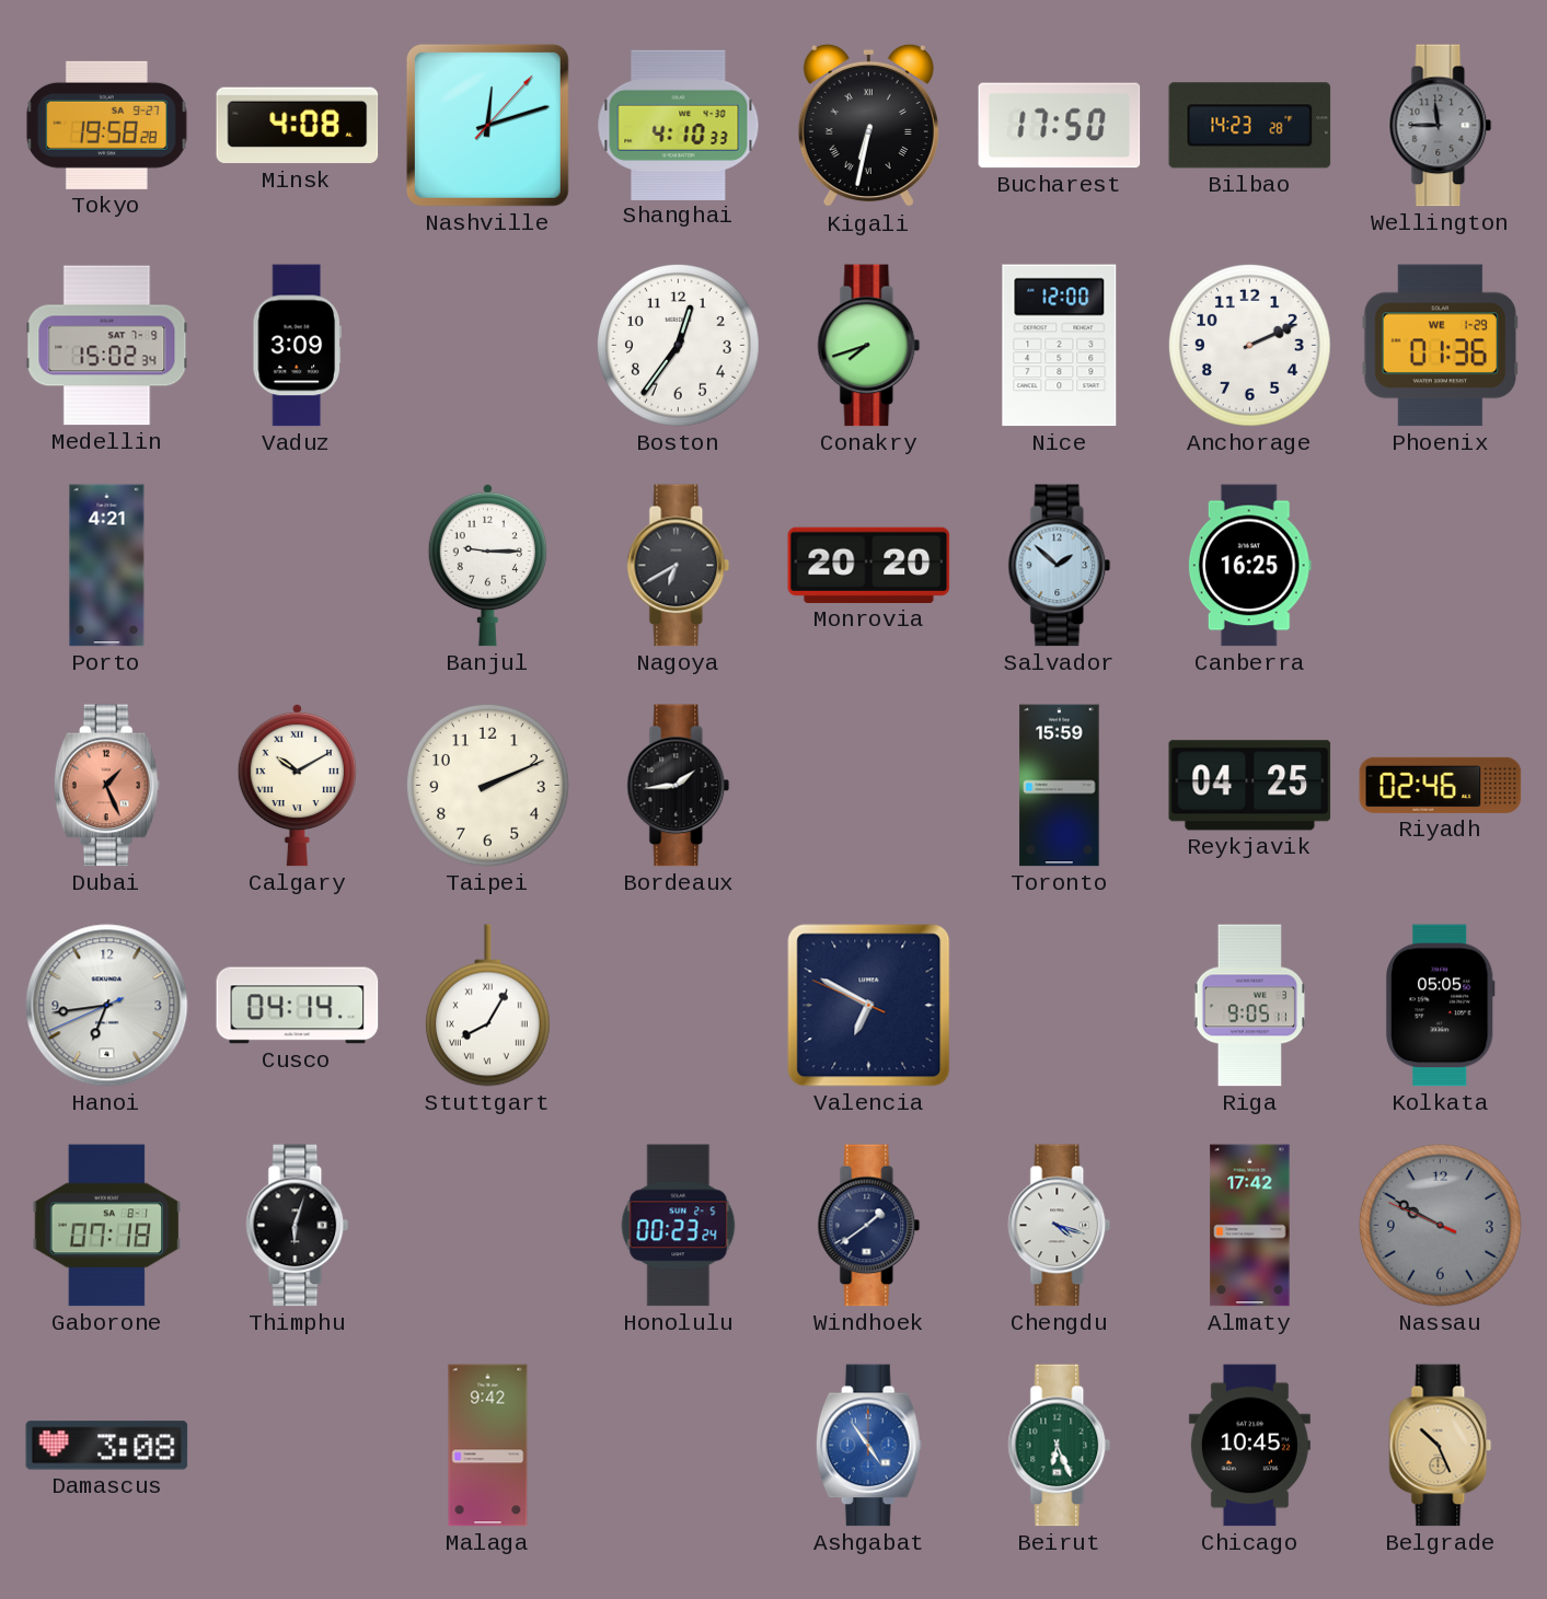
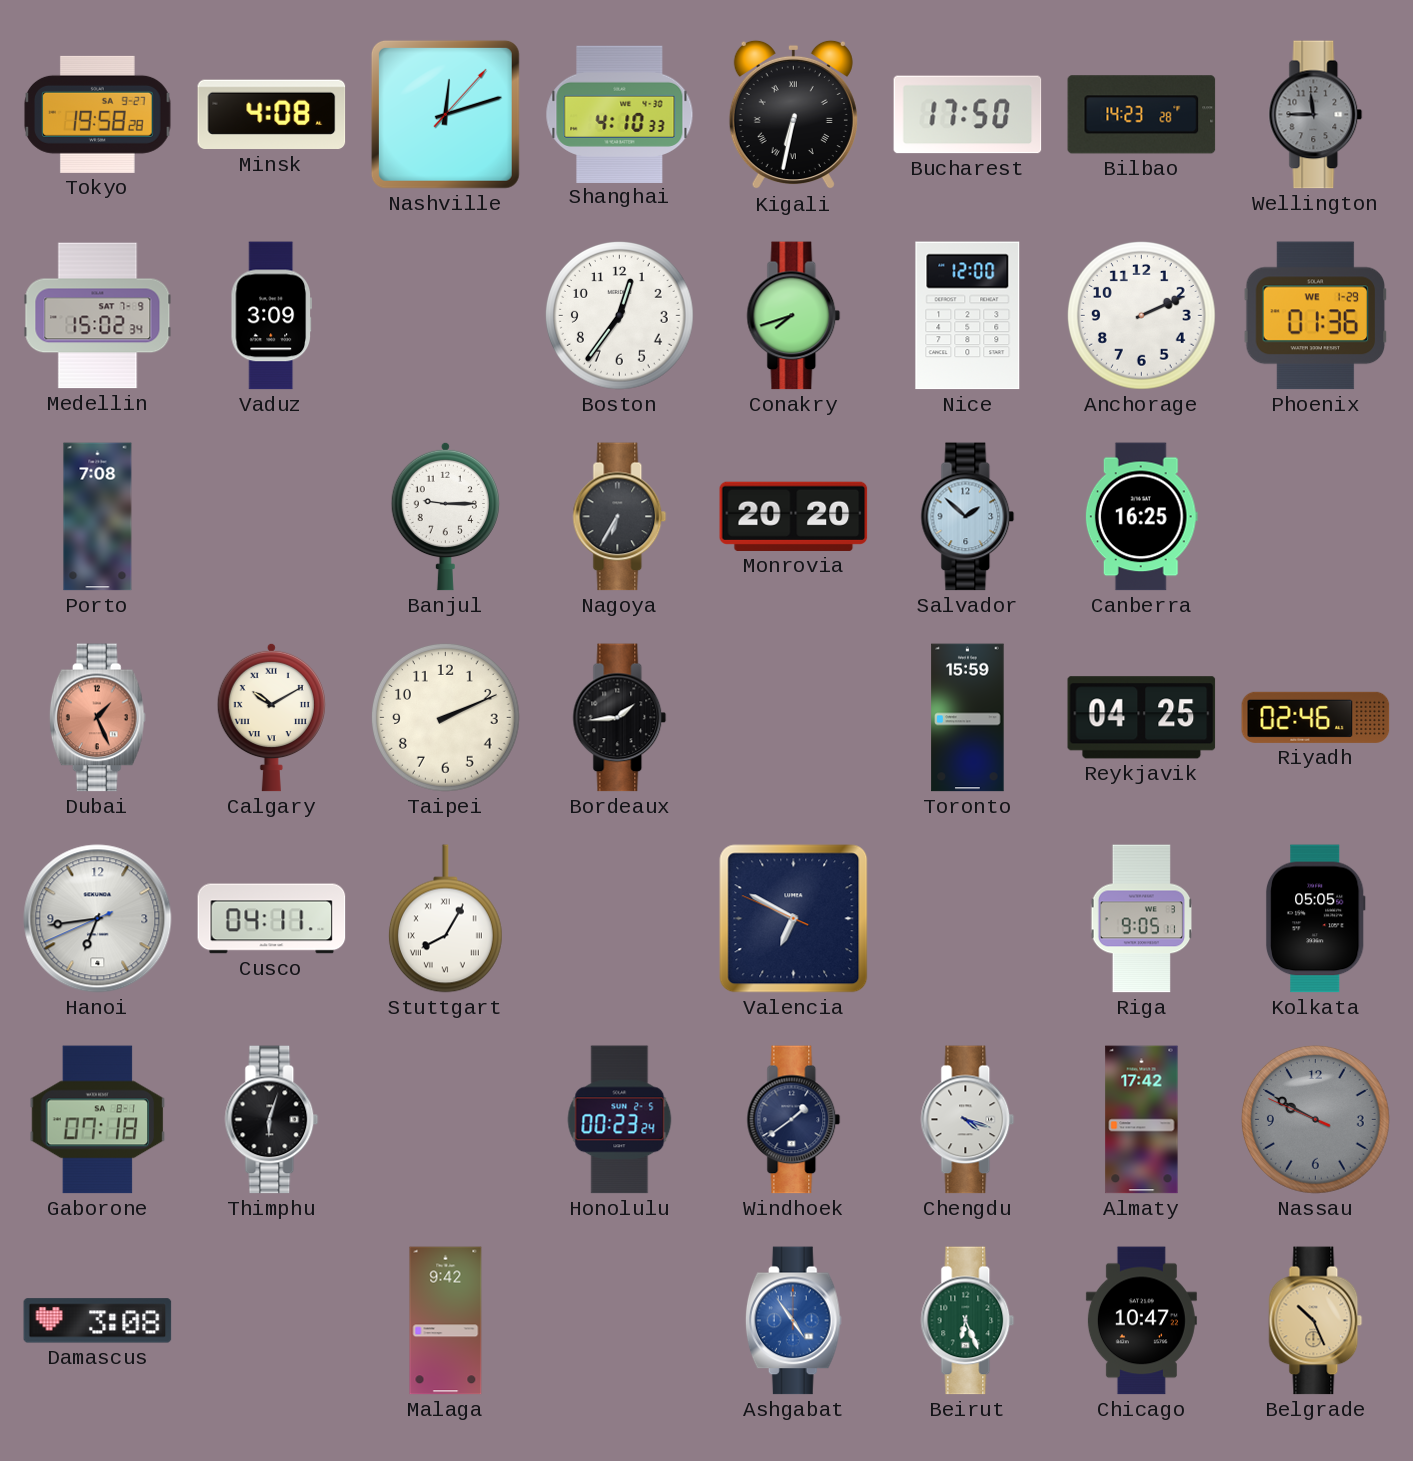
Porto: 4:21 -> 7:08
Nagoya: 6:40 -> 6:35
Cusco: 04:14 -> 04:11
Chicago: 10:45 -> 10:47
